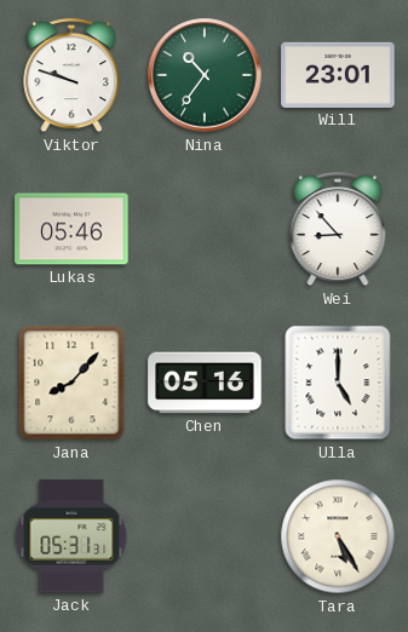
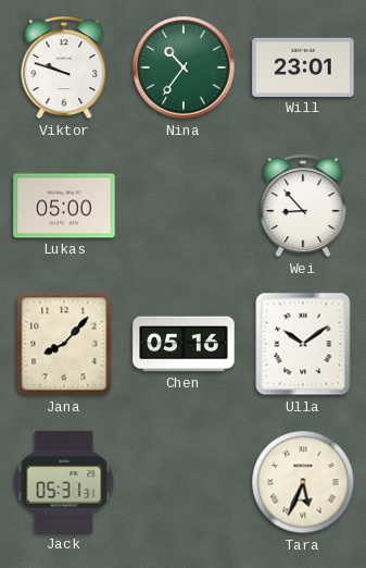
Lukas: 05:46 -> 05:00
Ulla: 5:00 -> 10:09
Tara: 5:25 -> 5:34
